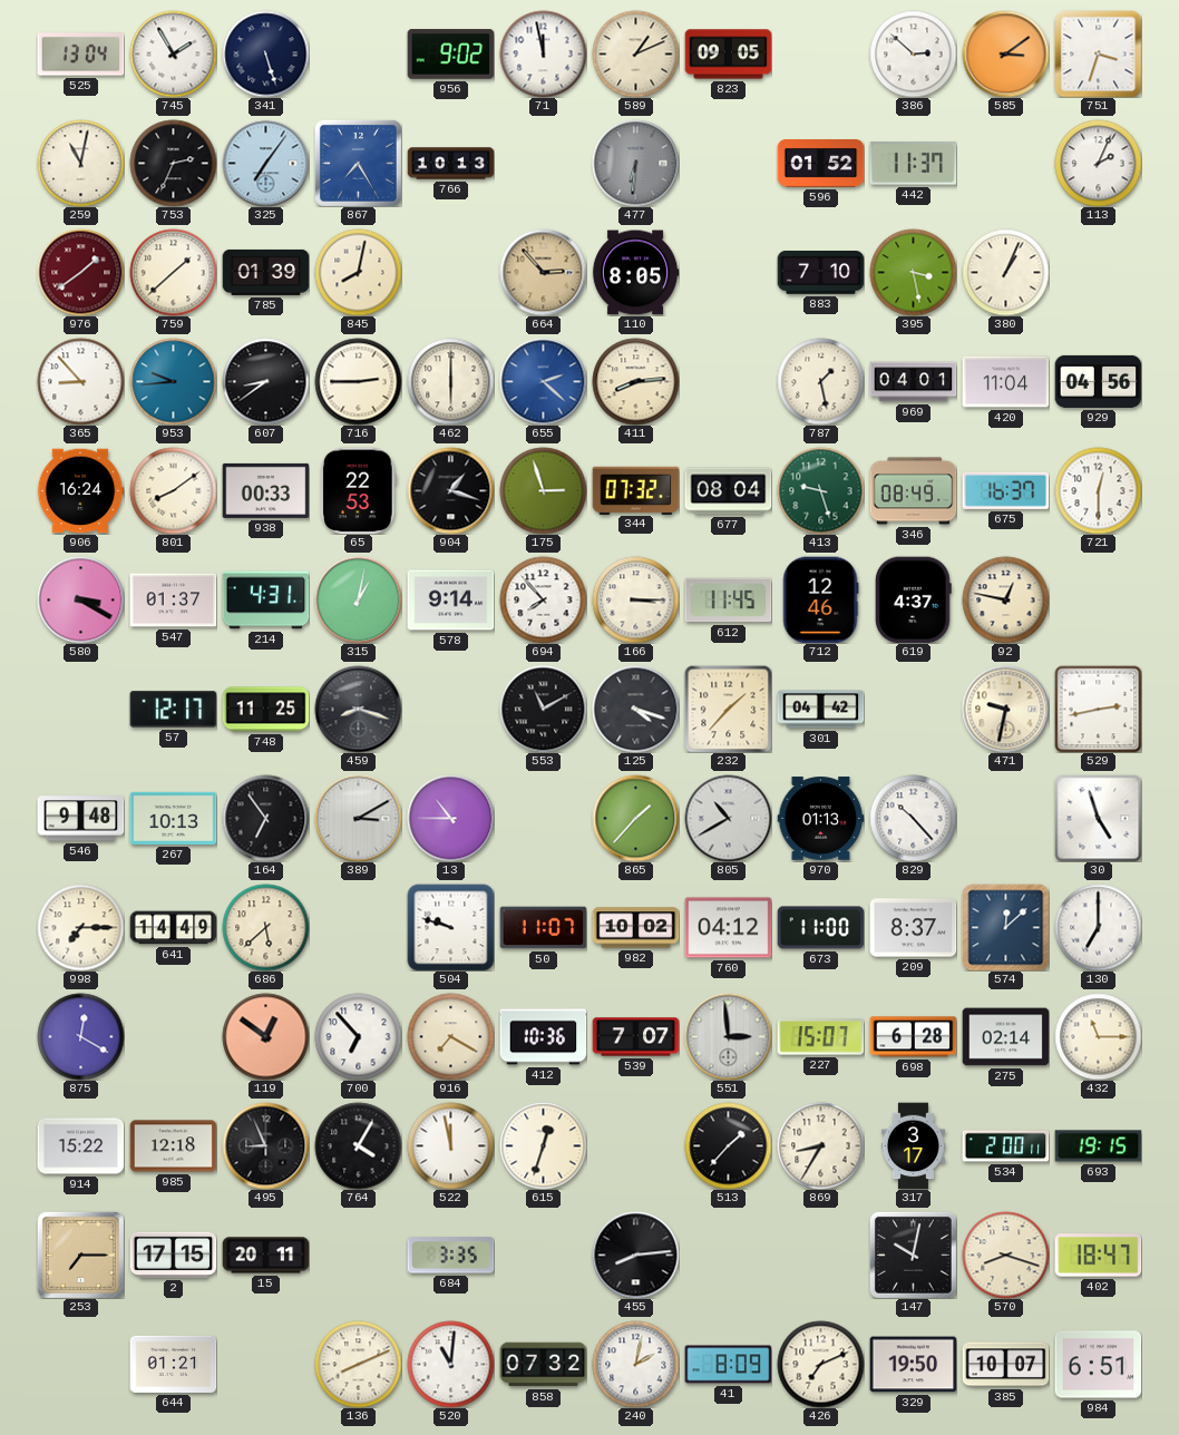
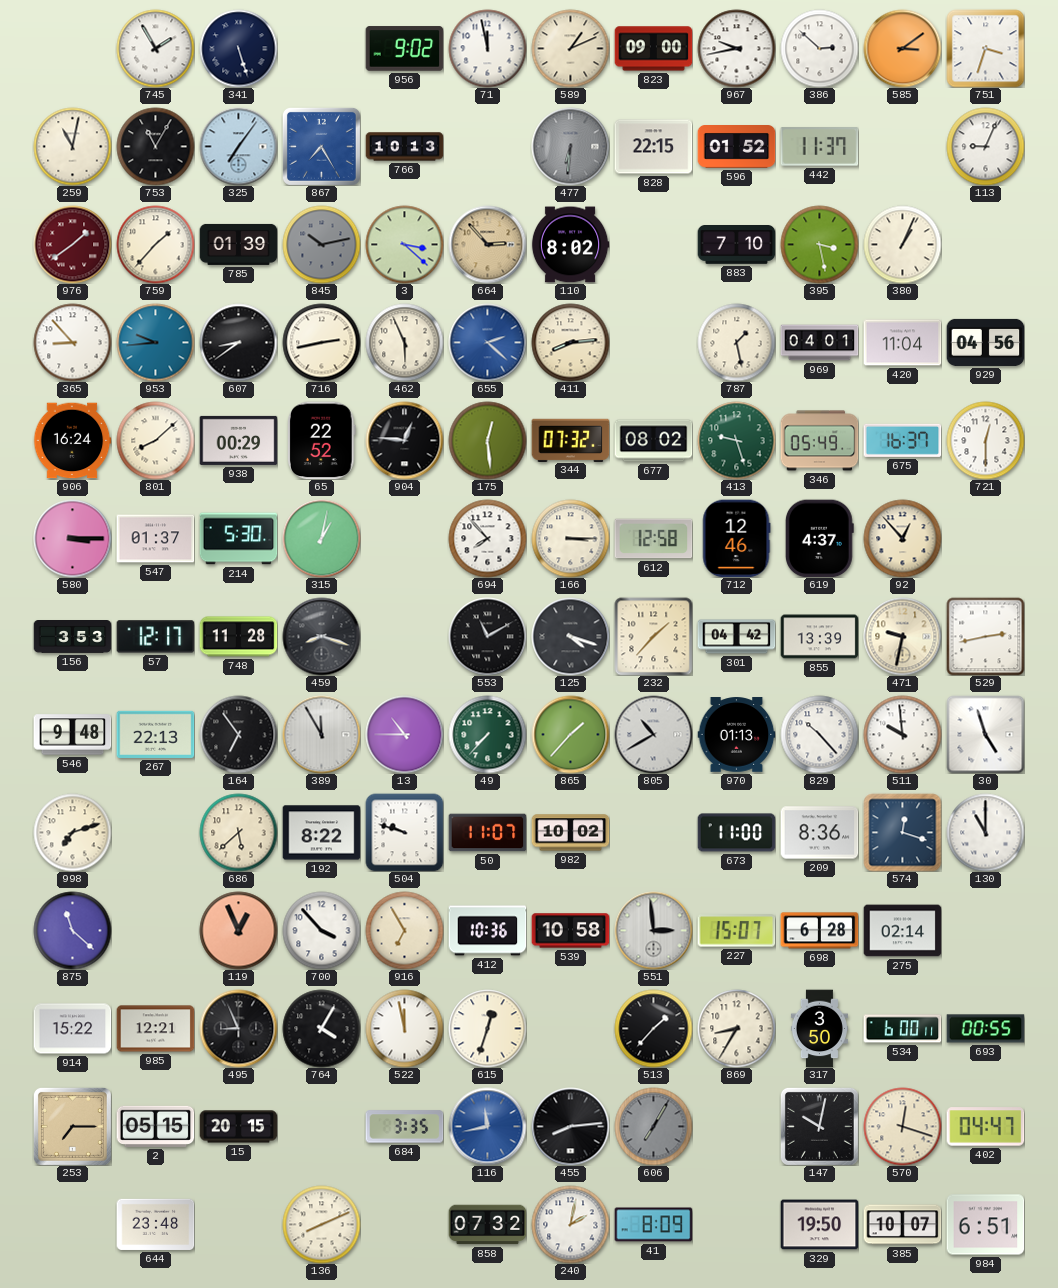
525: 13:04 -> none
823: 09:05 -> 09:00
967: none -> 9:43
753: 2:34 -> 11:05
828: none -> 22:15
113: 2:04 -> 9:04
759: 1:38 -> 1:37
845: 8:02 -> 10:13
845 dial: cream -> grey
3: none -> 3:22
110: 8:05 -> 8:02
716: 2:45 -> 2:43
462: 6:00 -> 5:56
801: 8:09 -> 8:08
938: 00:33 -> 00:29
65: 22:53 -> 22:52
904: 1:18 -> 12:46
175: 2:57 -> 12:29
677: 08:04 -> 08:02
346: 08:49 -> 05:49
580: 3:20 -> 3:15
214: 4:31 -> 5:30
578: 9:14 -> none
612: 11:45 -> 12:58
92: 12:47 -> 12:53
156: none -> 3:53
748: 11:25 -> 11:28
855: none -> 13:39
267: 10:13 -> 22:13
389: 3:10 -> 11:55
49: none -> 7:37
511: none -> 9:59
998: 7:15 -> 7:12
641: 14:49 -> none
192: none -> 8:22
760: 04:12 -> none
209: 8:37 -> 8:36
574: 12:08 -> 12:18
130: 7:00 -> 11:00
875: 12:20 -> 11:22
119: 12:51 -> 12:56
700: 6:53 -> 3:53
916: 7:20 -> 6:55
539: 7:07 -> 10:58
432: 11:15 -> none
985: 12:18 -> 12:21
317: 3:17 -> 3:50
534: 2:00 -> 6:00
693: 19:15 -> 00:55
2: 17:15 -> 05:15
15: 20:11 -> 20:15
116: none -> 11:43
606: none -> 7:05
570: 8:18 -> 12:18
402: 18:47 -> 04:47
644: 01:21 -> 23:48
520: 11:01 -> none
426: 7:11 -> none
